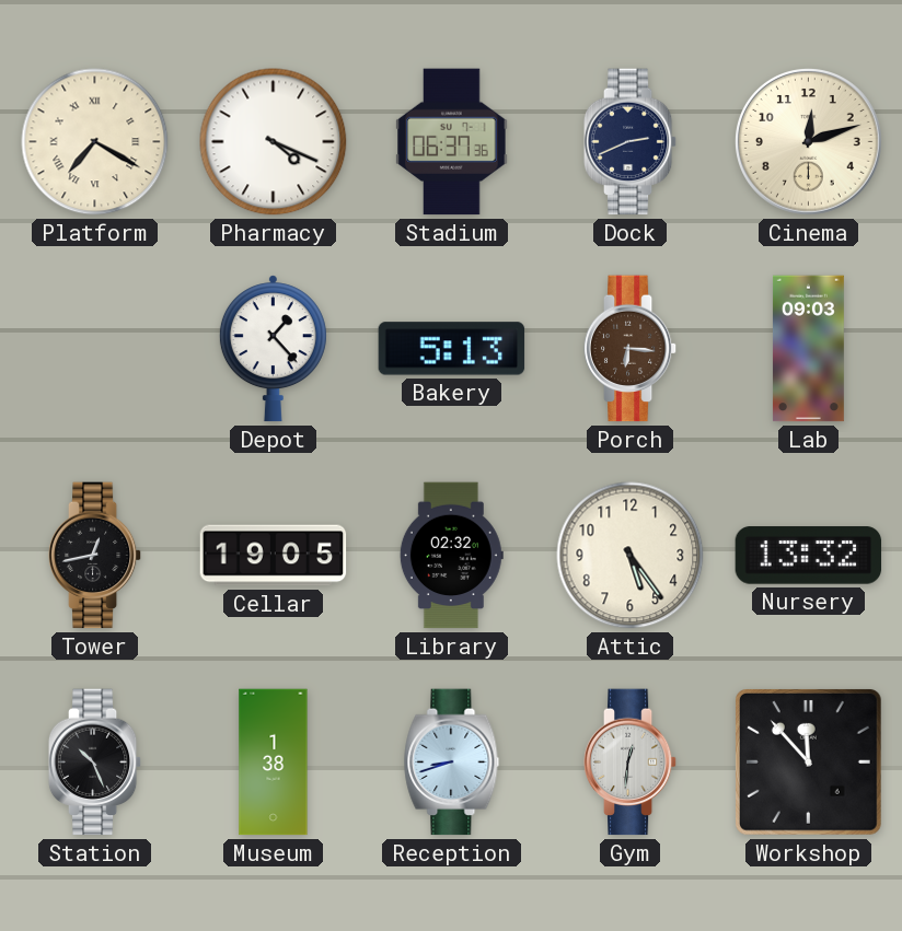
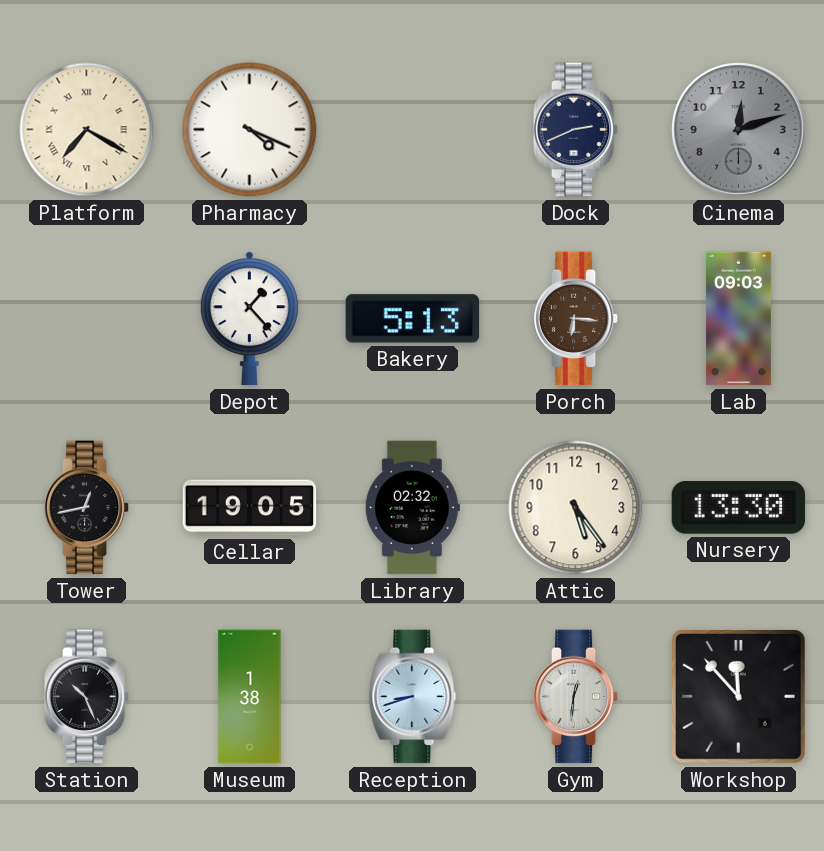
Stadium: 06:37 -> none
Cinema dial: cream -> grey
Nursery: 13:32 -> 13:30
